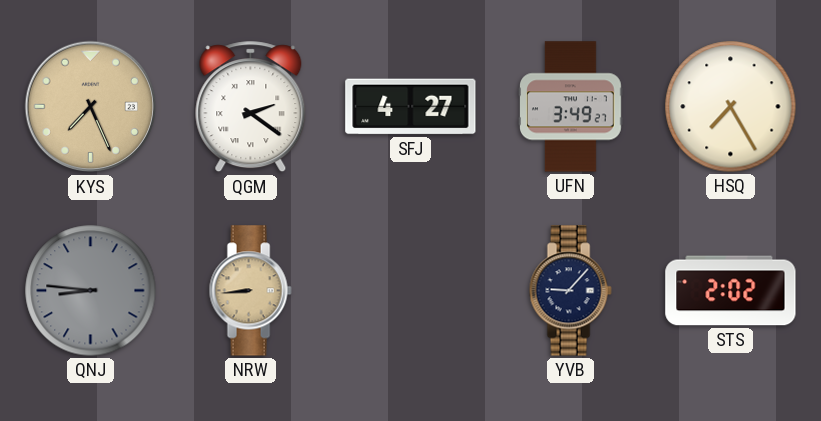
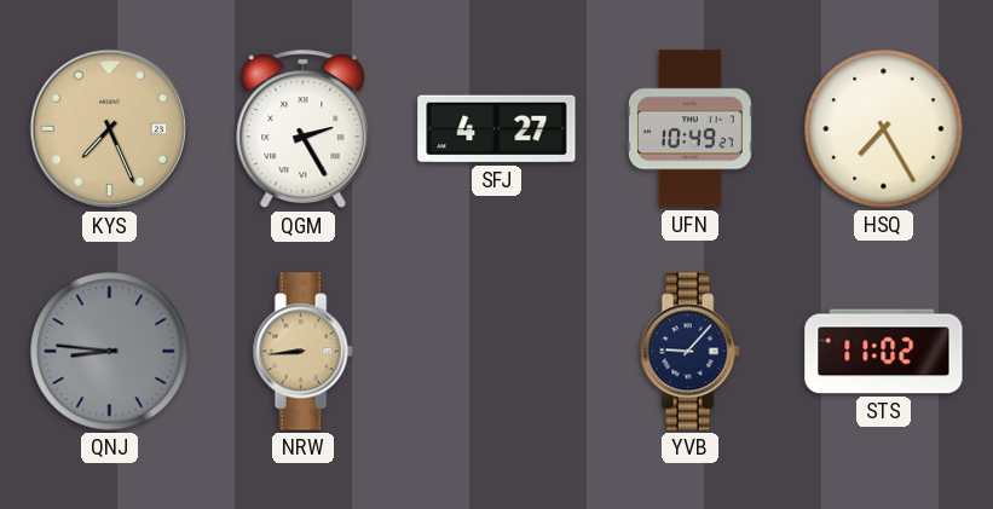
QGM: 2:21 -> 2:25
UFN: 3:49 -> 10:49
STS: 2:02 -> 11:02
